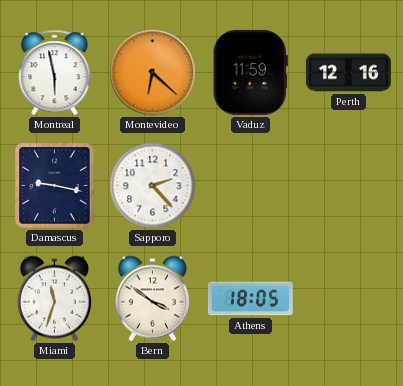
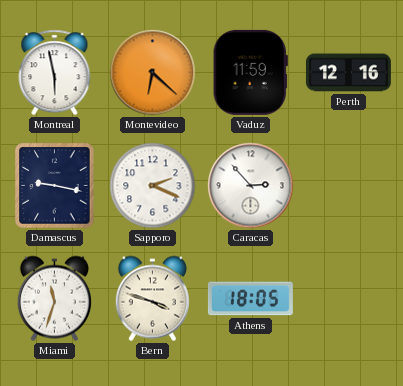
Sapporo: 2:23 -> 2:19
Caracas: none -> 2:53
Bern: 3:51 -> 3:48
